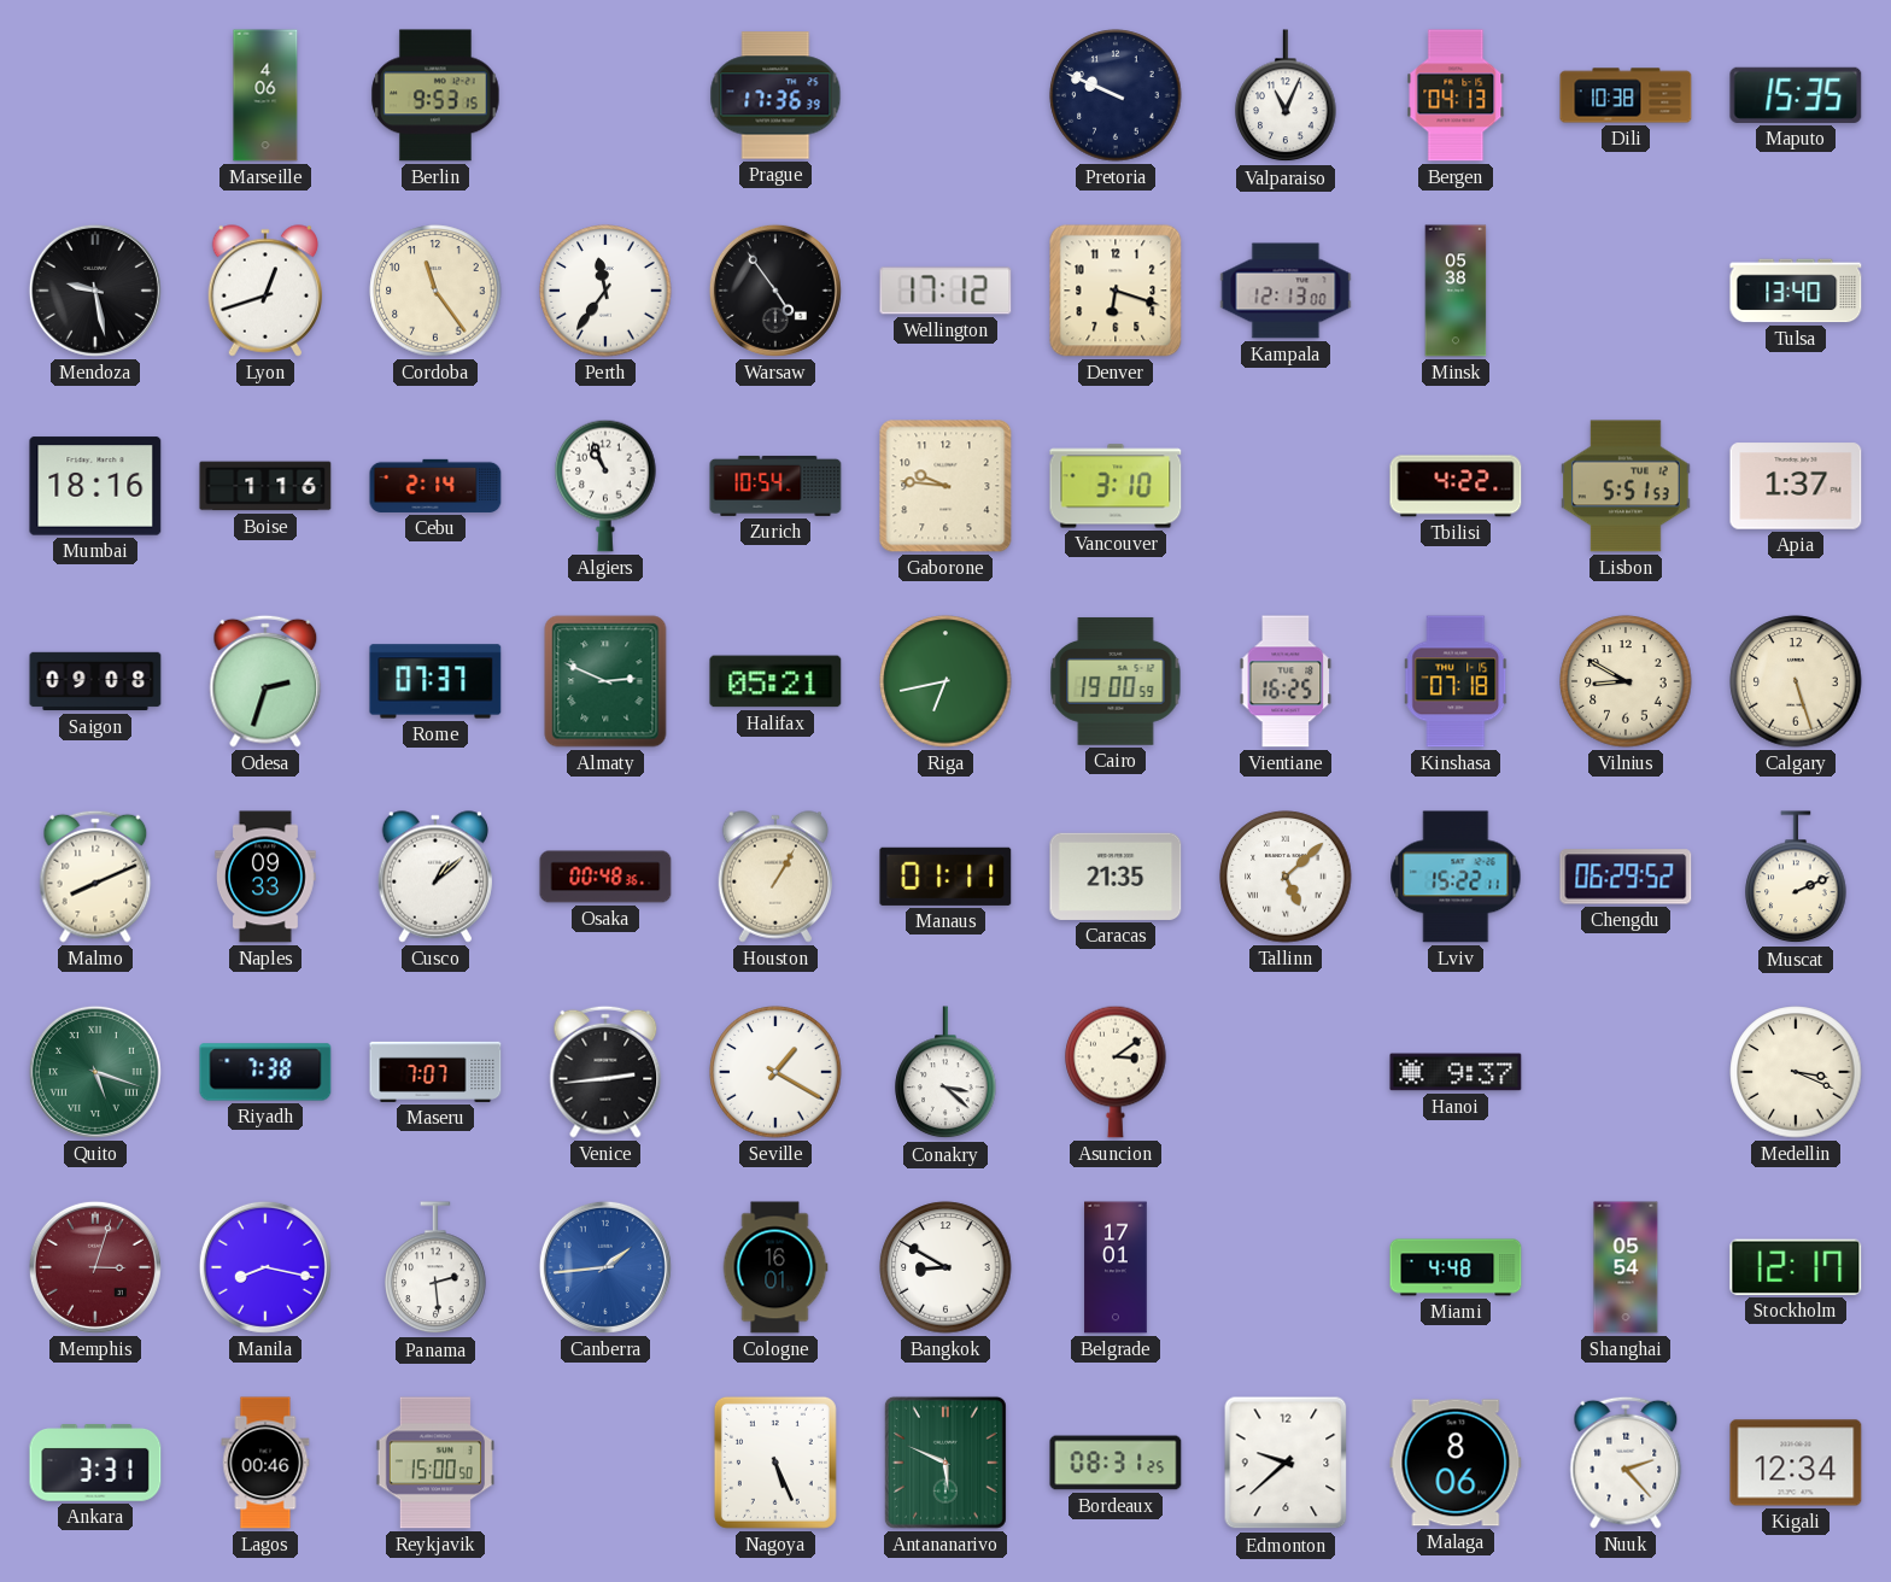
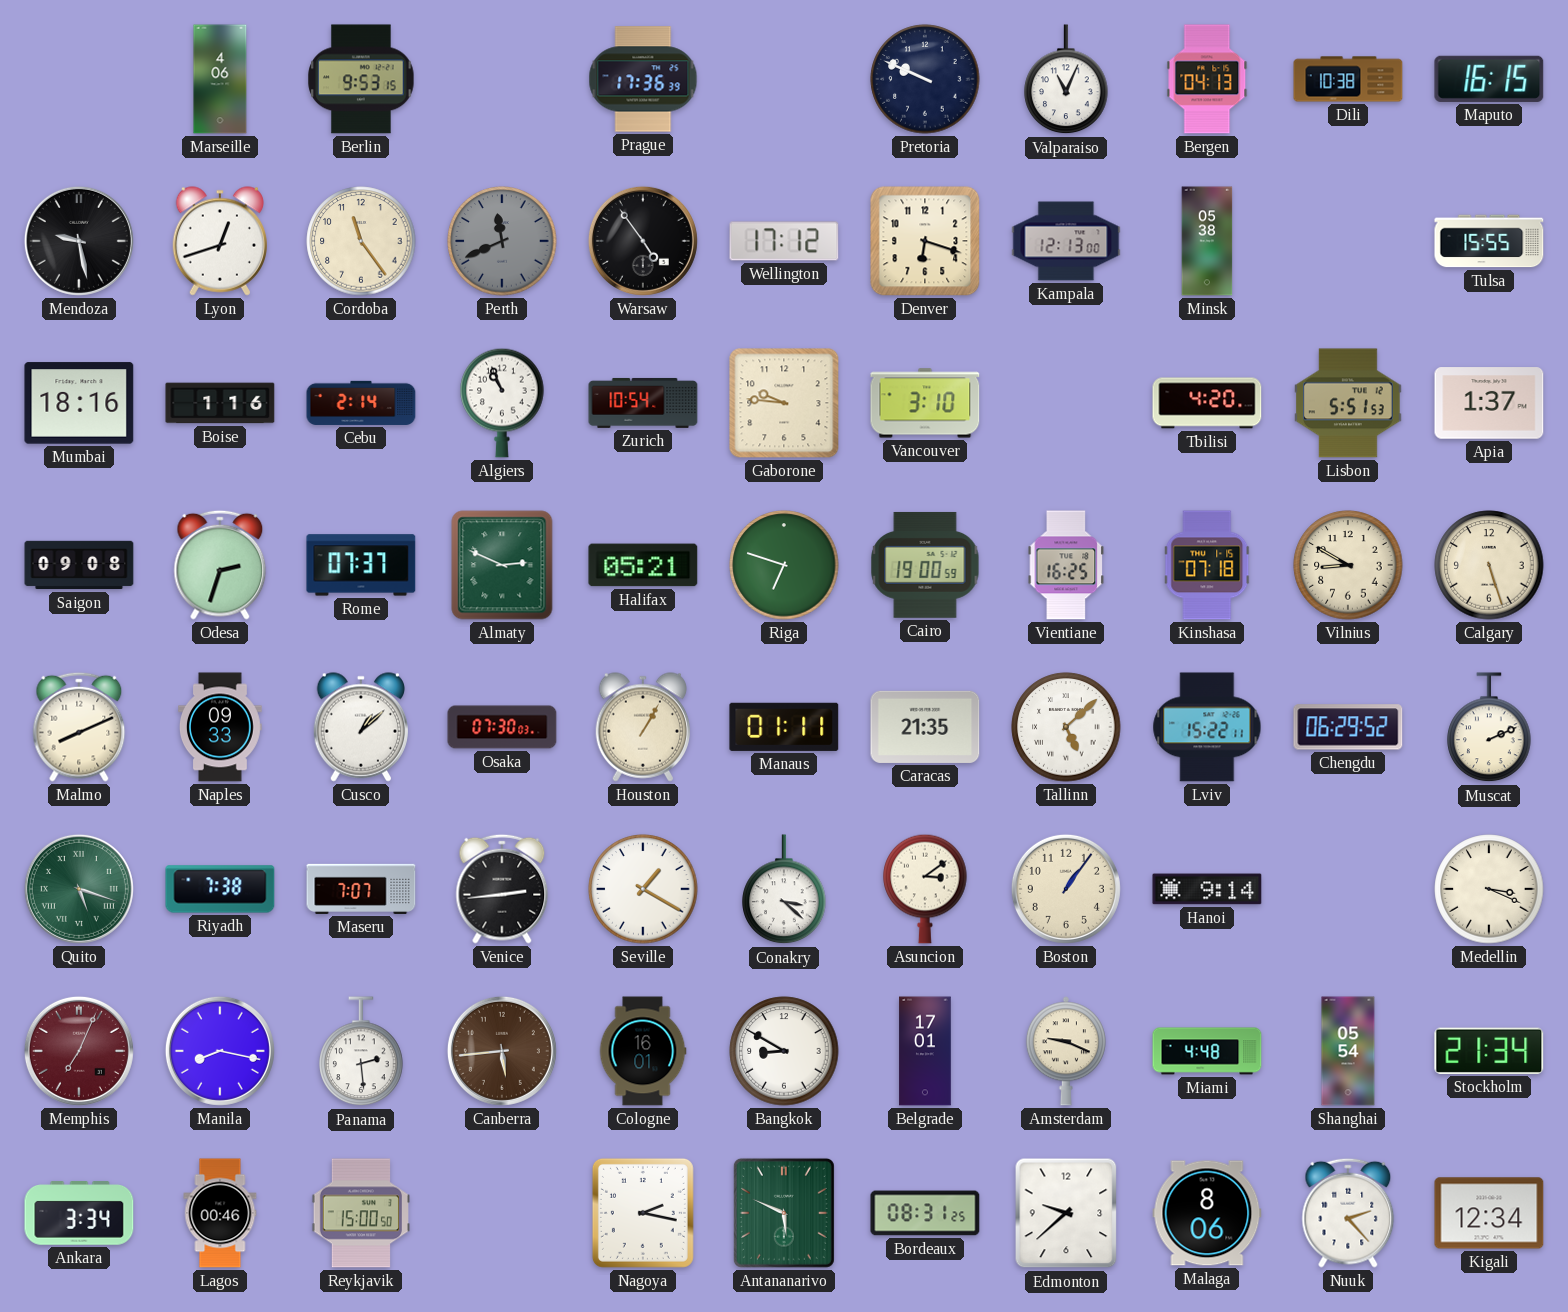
Maputo: 15:35 -> 16:15
Perth: 11:36 -> 11:41
Perth dial: white -> grey
Tulsa: 13:40 -> 15:55
Tbilisi: 4:22 -> 4:20
Riga: 6:43 -> 6:48
Osaka: 00:48 -> 07:30
Boston: none -> 1:06
Hanoi: 9:37 -> 9:14
Memphis: 3:03 -> 7:04
Canberra: 1:44 -> 5:44
Canberra dial: blue -> brown
Amsterdam: none -> 9:19
Stockholm: 12:17 -> 21:34
Ankara: 3:31 -> 3:34
Nagoya: 5:26 -> 2:17
